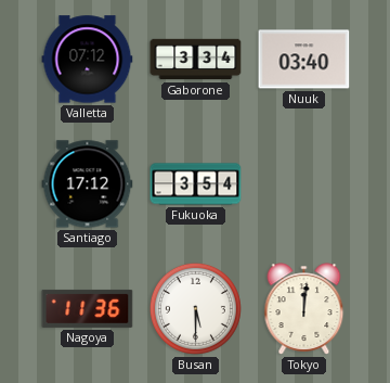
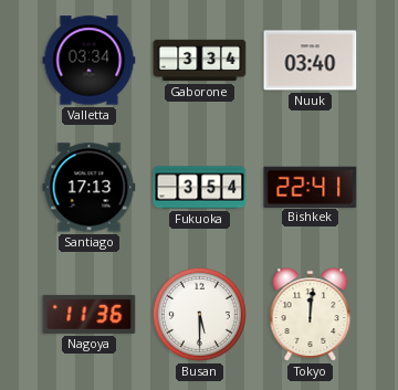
Valletta: 07:12 -> 03:34
Santiago: 17:12 -> 17:13
Bishkek: none -> 22:41
